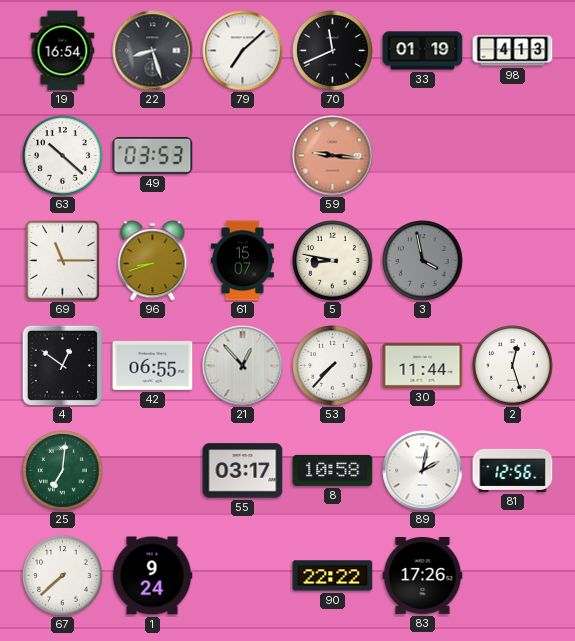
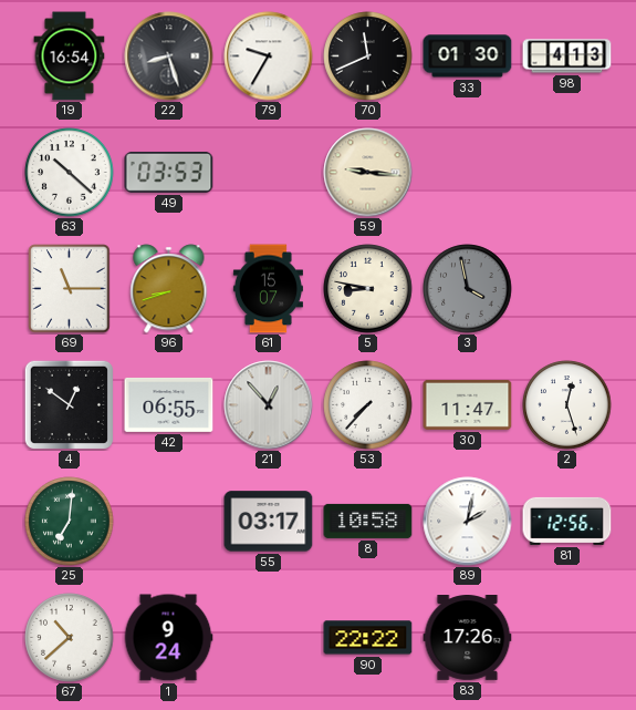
79: 7:08 -> 9:35
33: 01:19 -> 01:30
59 dial: salmon -> cream
30: 11:44 -> 11:47
67: 7:38 -> 10:38
